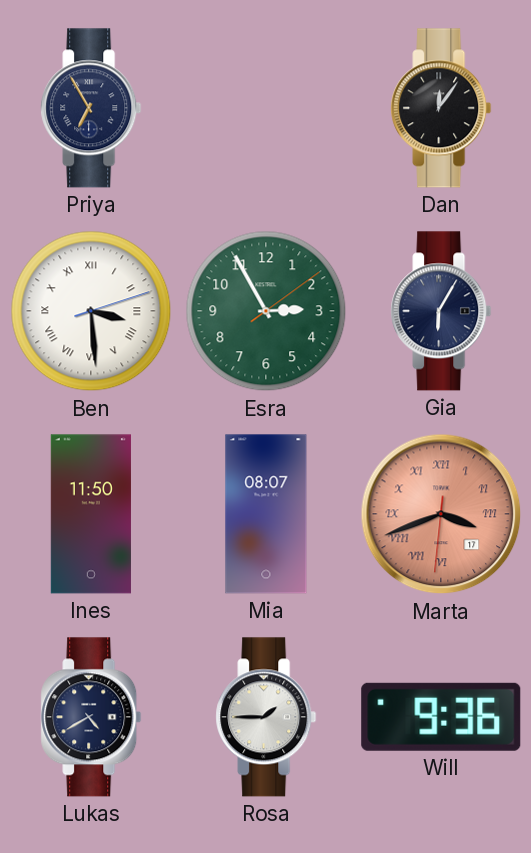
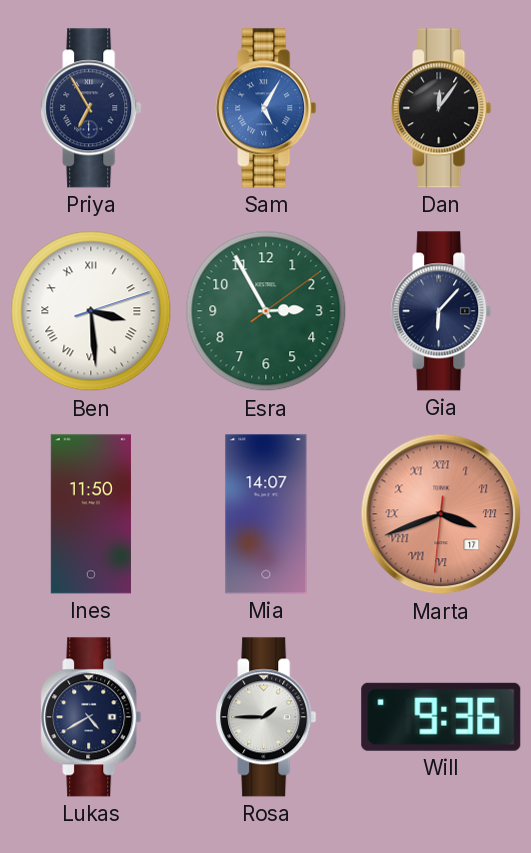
Sam: none -> 5:05
Gia: 6:05 -> 6:07
Mia: 08:07 -> 14:07
